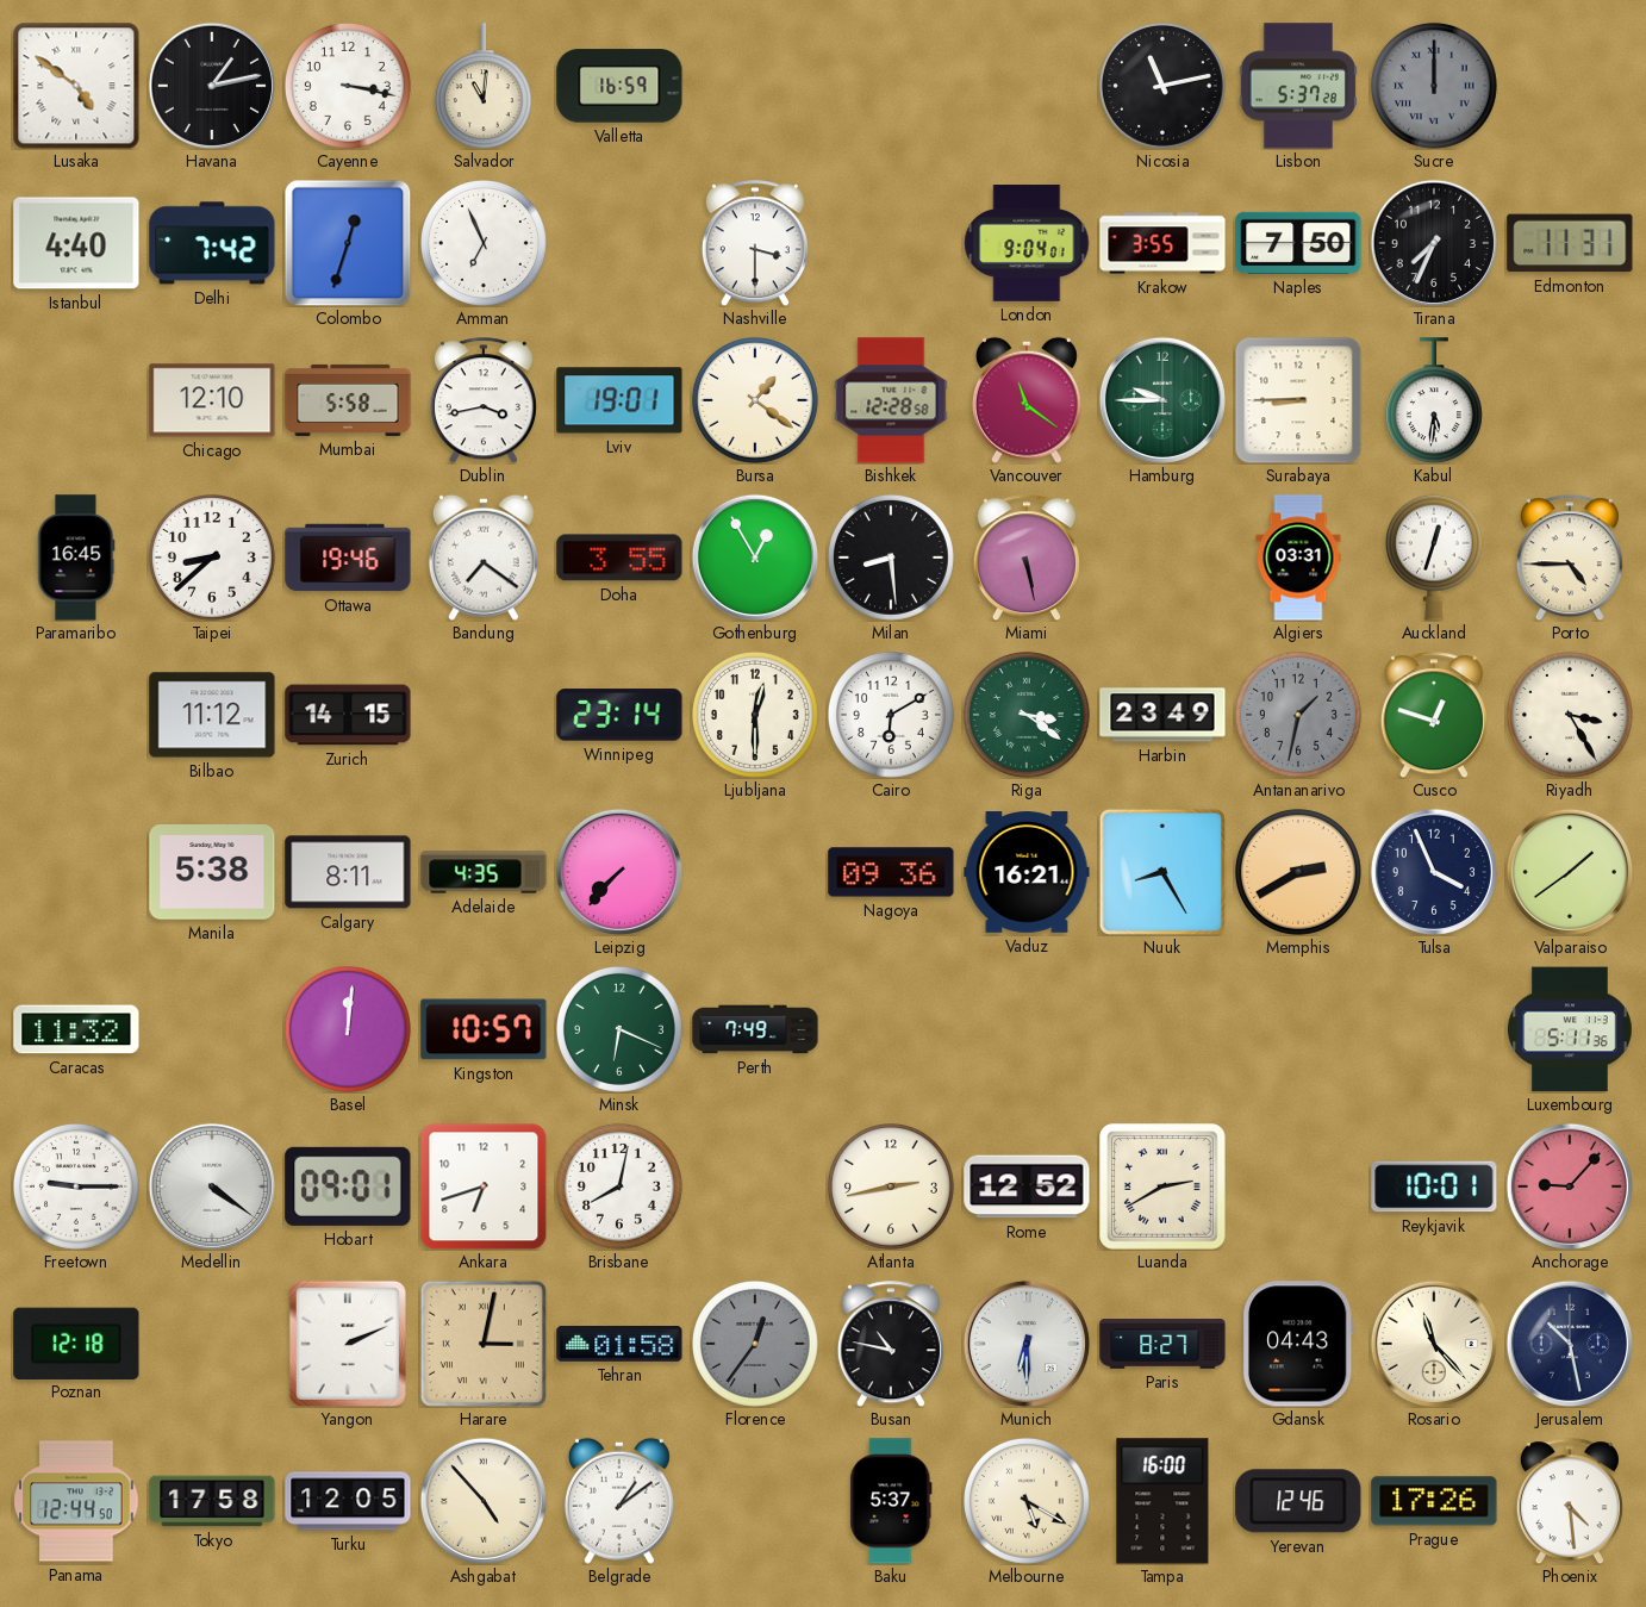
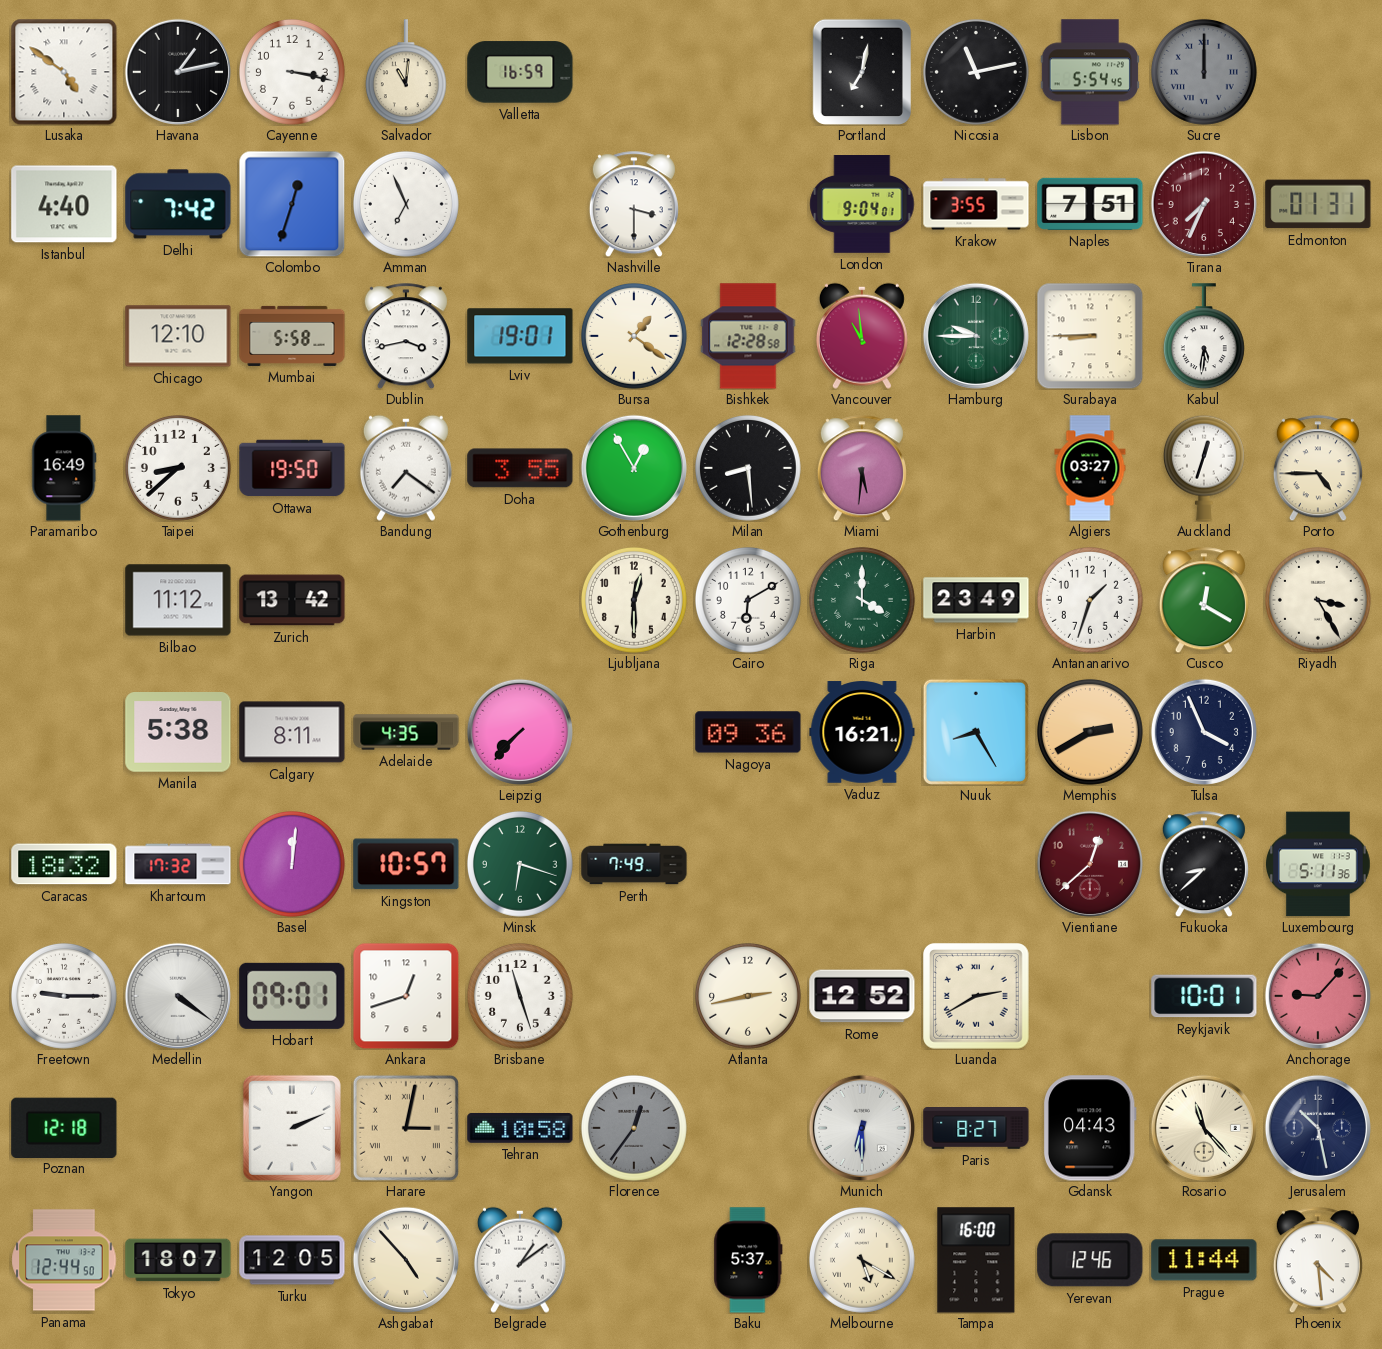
Portland: none -> 7:02
Lisbon: 5:37 -> 5:54
Naples: 7:50 -> 7:51
Tirana dial: black -> burgundy
Edmonton: 11:31 -> 01:31
Vancouver: 11:21 -> 10:59
Paramaribo: 16:45 -> 16:49
Ottawa: 19:46 -> 19:50
Miami: 5:28 -> 5:31
Algiers: 03:31 -> 03:27
Zurich: 14:15 -> 13:42
Winnipeg: 23:14 -> none
Riga: 3:21 -> 4:00
Antananarivo: 1:32 -> 1:33
Antananarivo dial: grey -> white
Cusco: 12:48 -> 12:20
Valparaiso: 1:39 -> none
Caracas: 11:32 -> 18:32
Khartoum: none -> 17:32
Minsk: 6:19 -> 6:18
Vientiane: none -> 12:38
Fukuoka: none -> 8:38
Ankara: 6:42 -> 12:42
Brisbane: 8:02 -> 11:27
Tehran: 01:58 -> 10:58
Busan: 10:47 -> none
Tokyo: 17:58 -> 18:07
Prague: 17:26 -> 11:44
